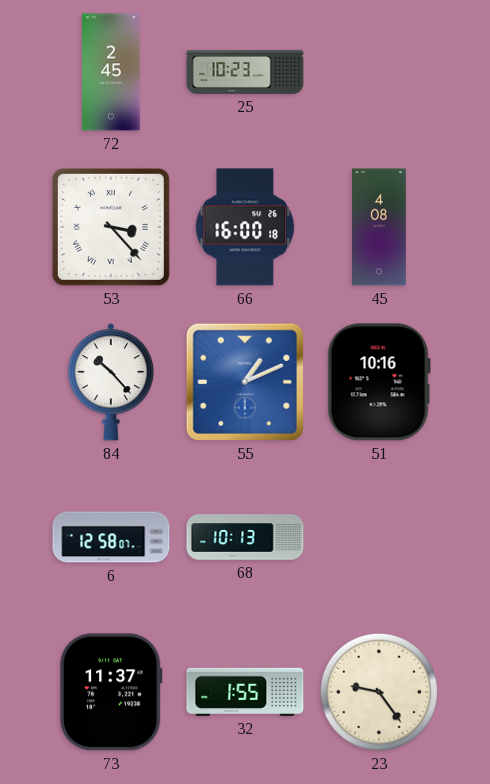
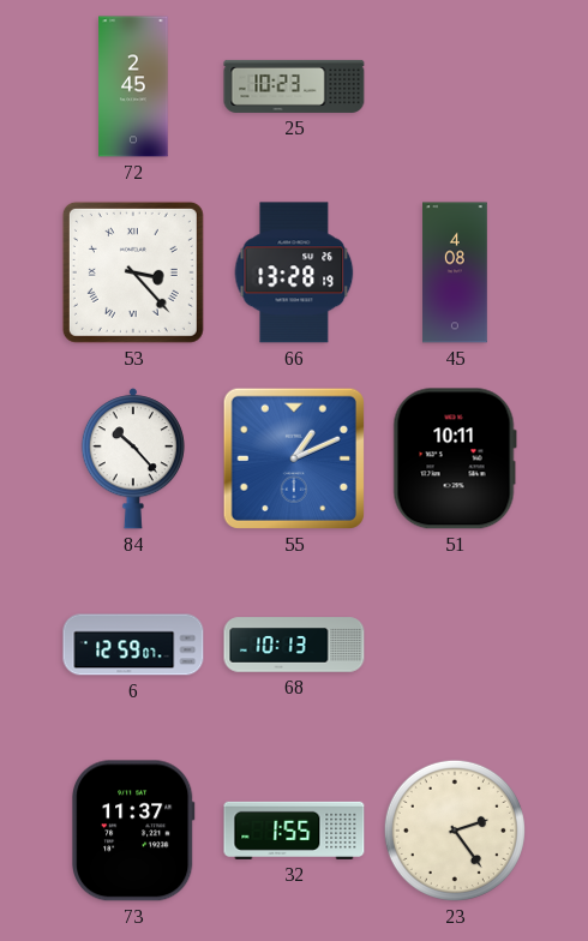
66: 16:00 -> 13:28
51: 10:16 -> 10:11
6: 12:58 -> 12:59
23: 9:24 -> 2:24
